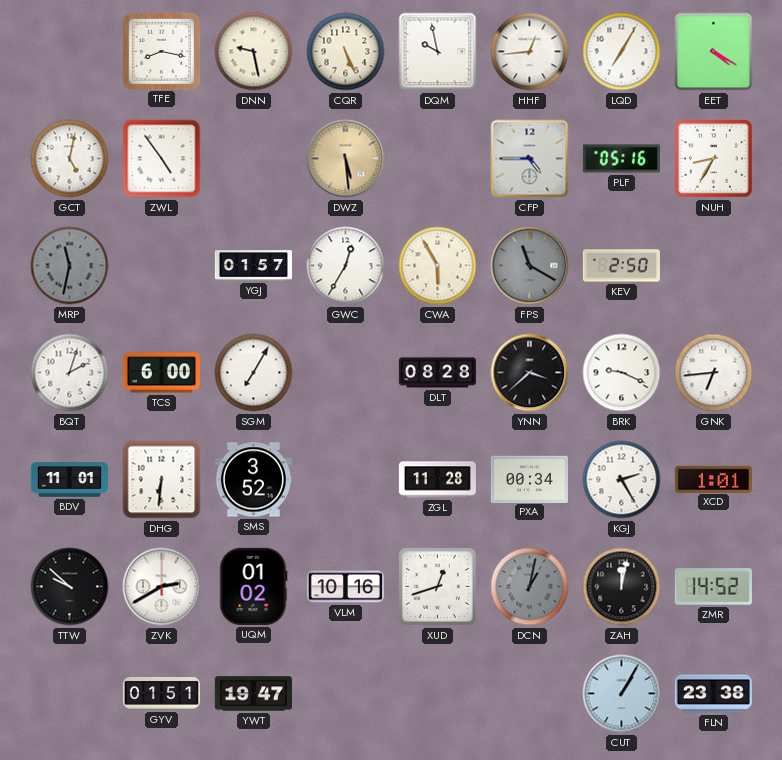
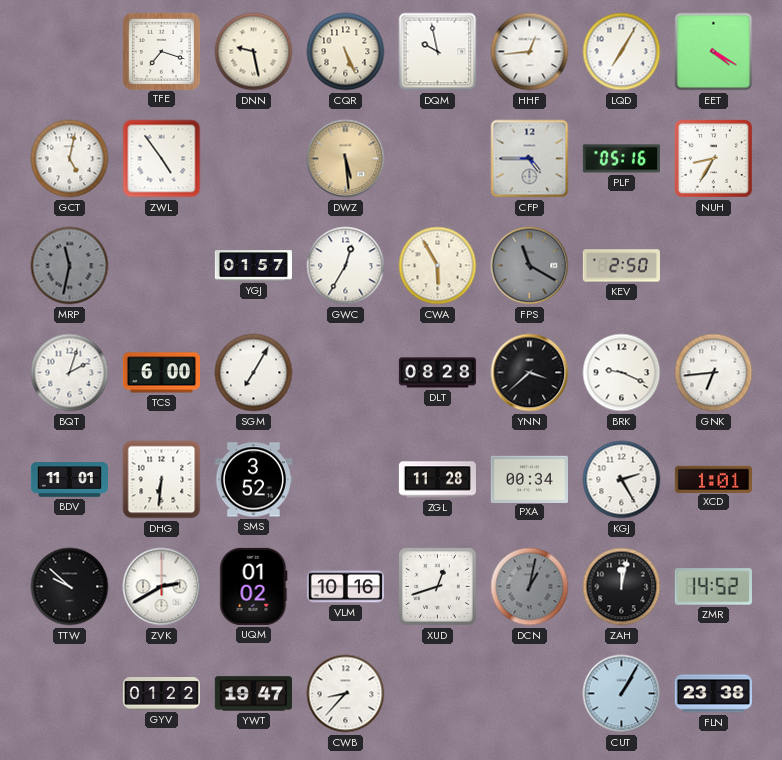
TFE: 8:17 -> 7:18
GYV: 01:51 -> 01:22
CWB: none -> 8:37
